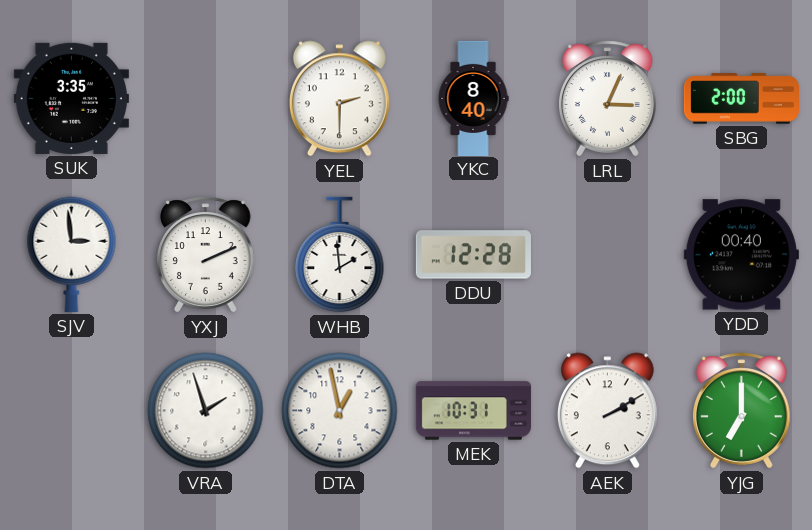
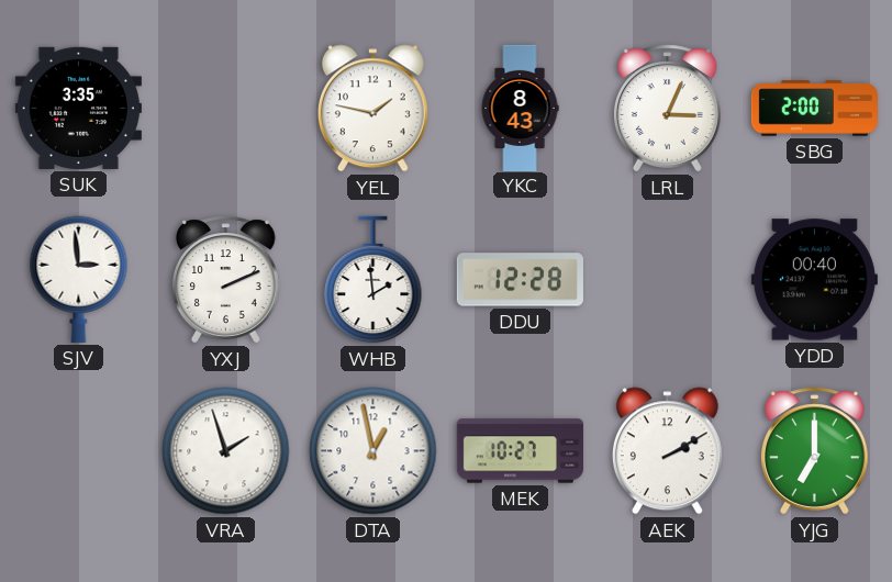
YEL: 2:30 -> 1:47
YKC: 8:40 -> 8:43
MEK: 10:31 -> 10:27
